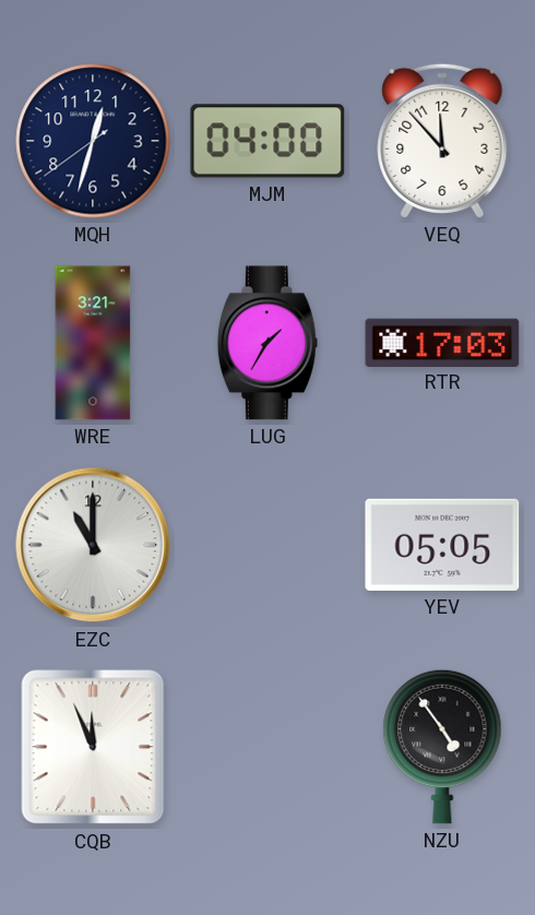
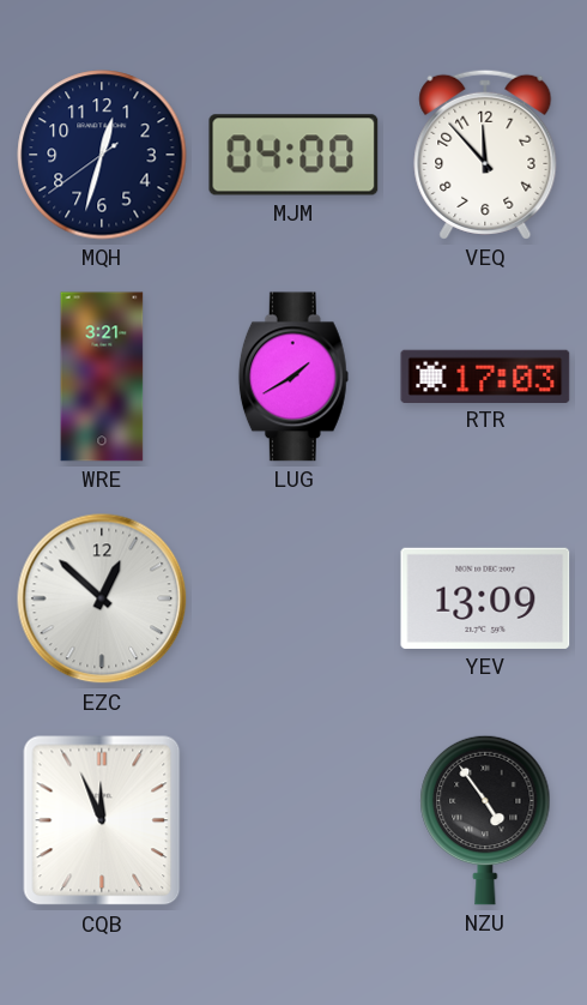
LUG: 1:35 -> 1:40
EZC: 11:00 -> 12:52
YEV: 05:05 -> 13:09
